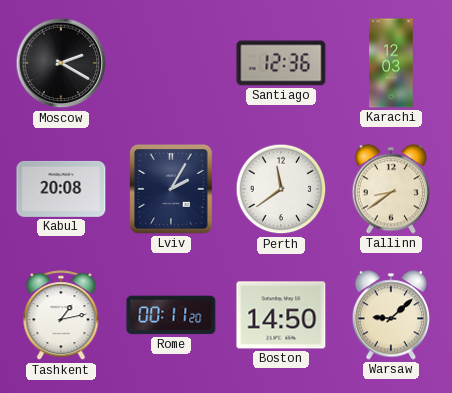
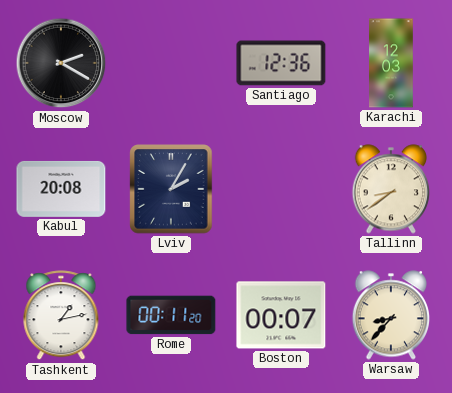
Perth: 11:39 -> none
Boston: 14:50 -> 00:07
Warsaw: 9:08 -> 8:37
